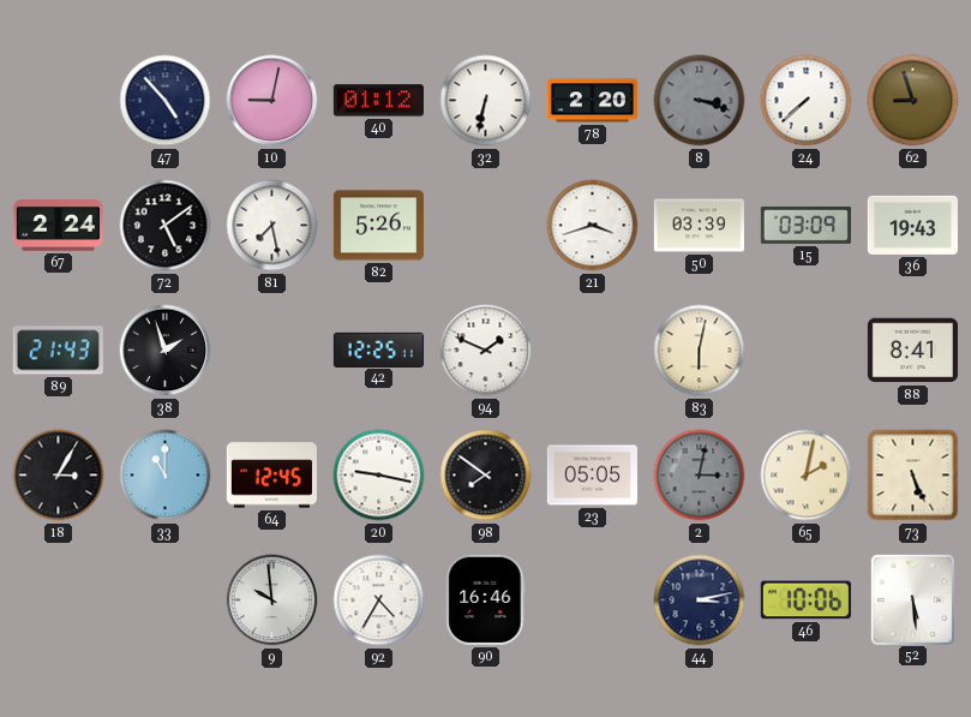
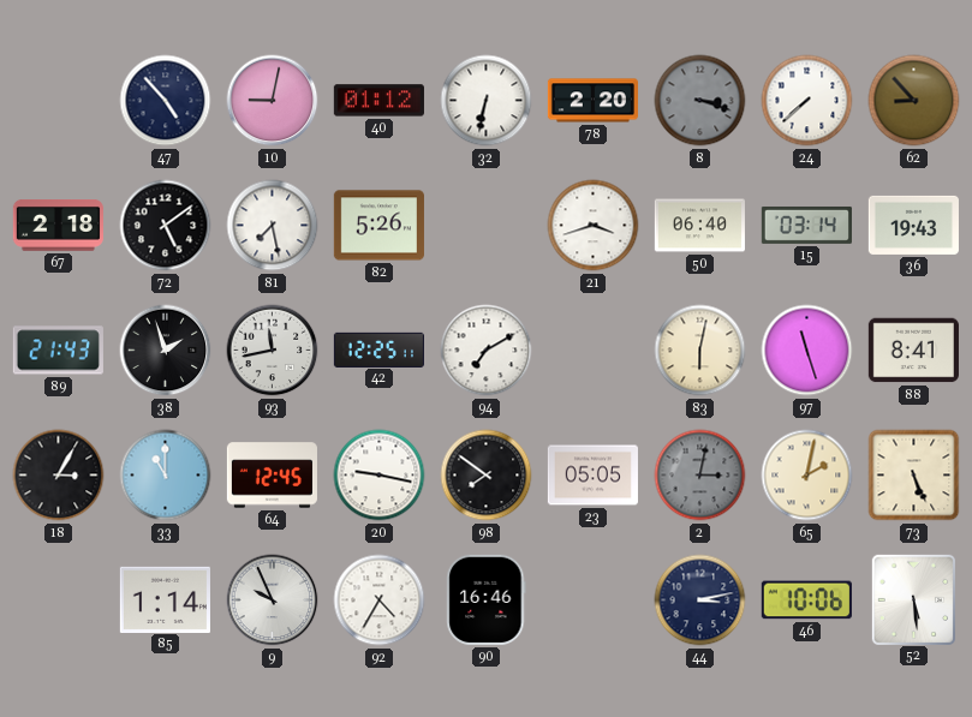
62: 8:57 -> 8:53
67: 2:24 -> 2:18
50: 03:39 -> 06:40
15: 03:09 -> 03:14
93: none -> 11:43
94: 1:49 -> 7:10
97: none -> 11:27
85: none -> 1:14
9: 9:59 -> 9:56
